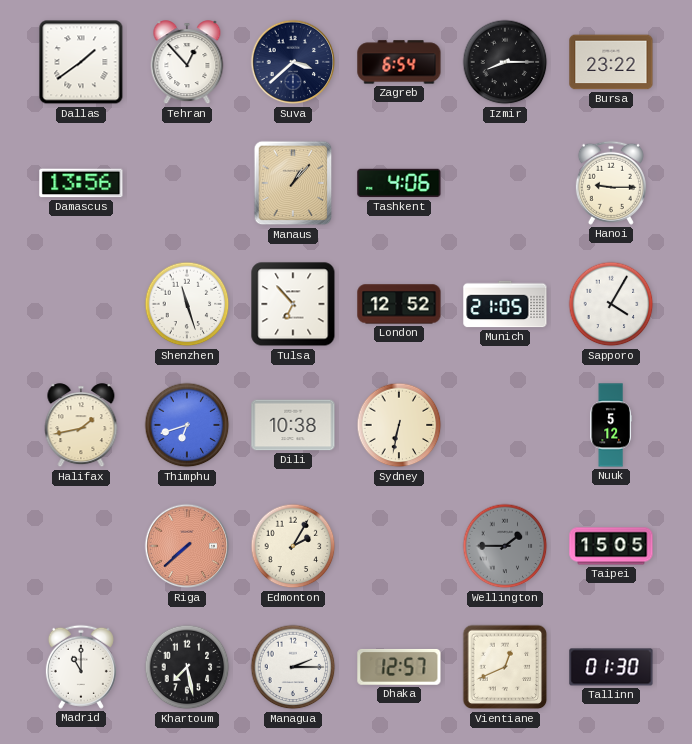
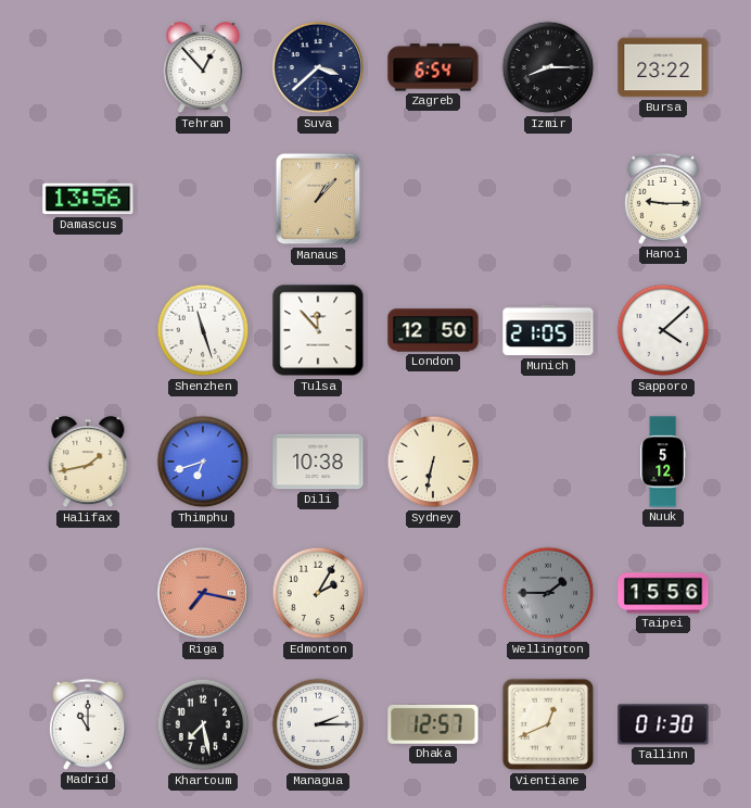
Dallas: 1:39 -> none
Tashkent: 4:06 -> none
Tulsa: 6:53 -> 11:53
London: 12:52 -> 12:50
Sapporo: 4:05 -> 4:08
Riga: 7:38 -> 7:17
Taipei: 15:05 -> 15:56
